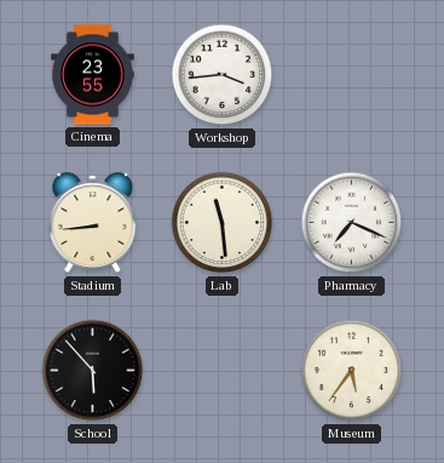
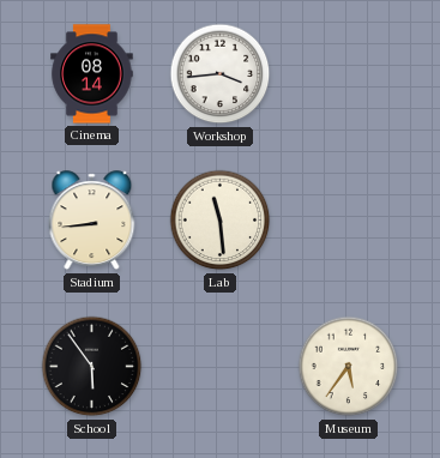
Cinema: 23:55 -> 08:14
Pharmacy: 7:19 -> none
School: 5:53 -> 5:54
